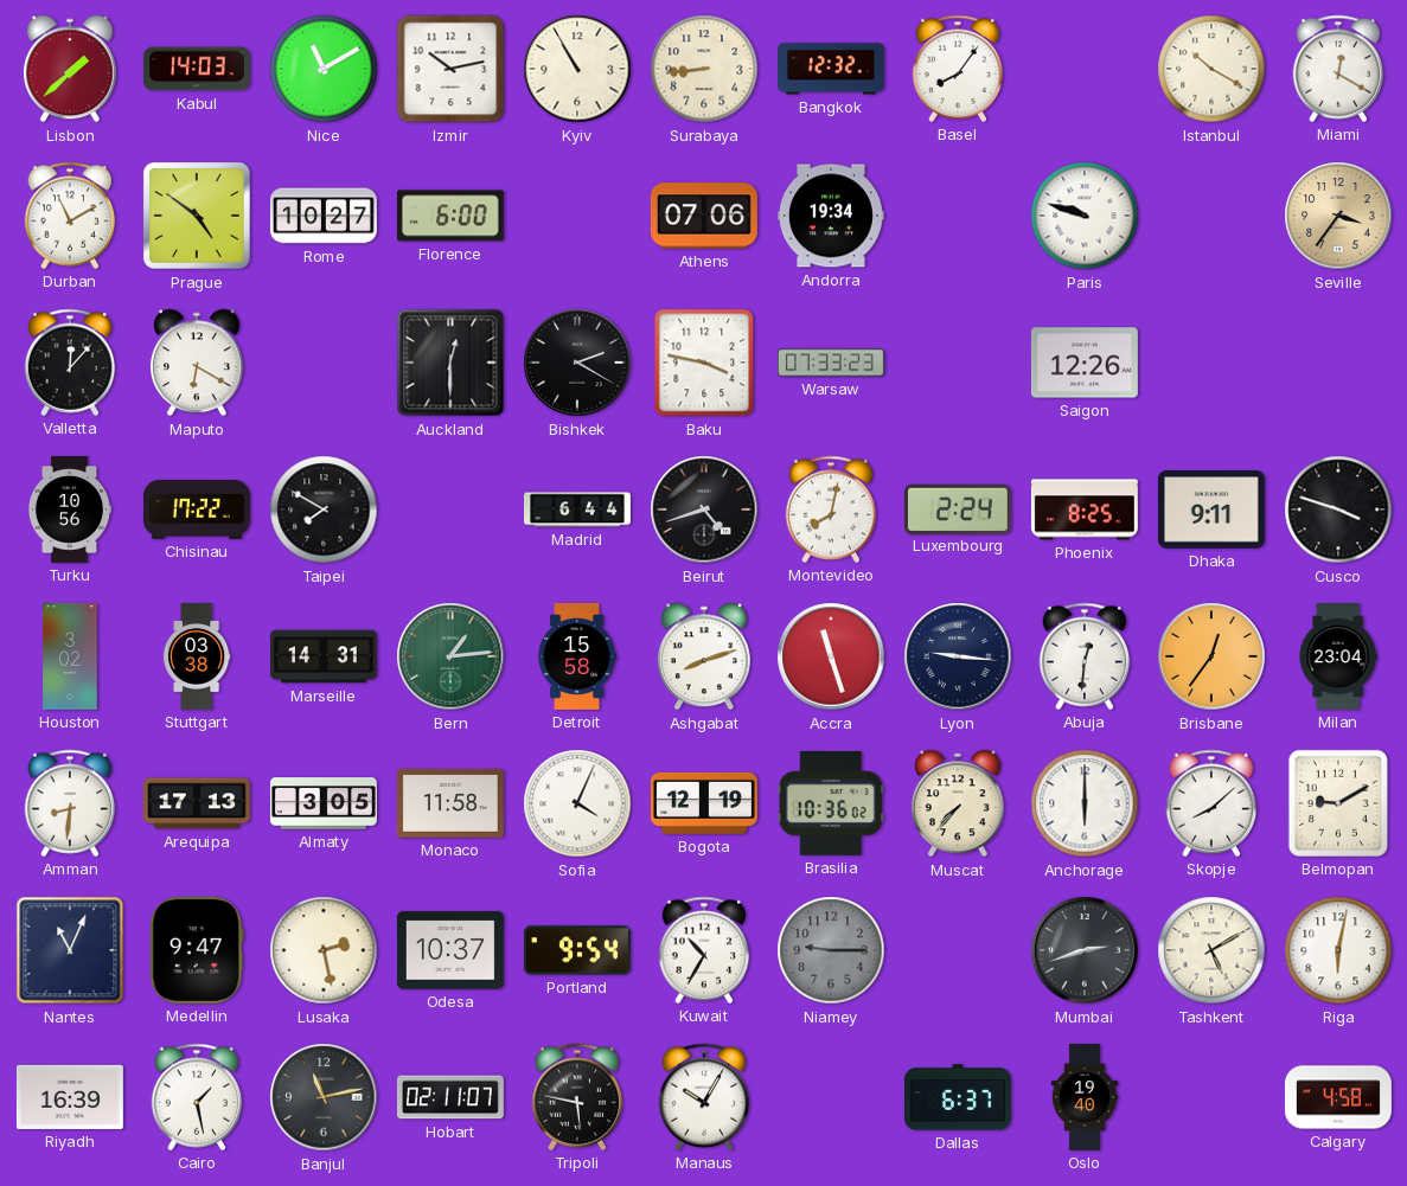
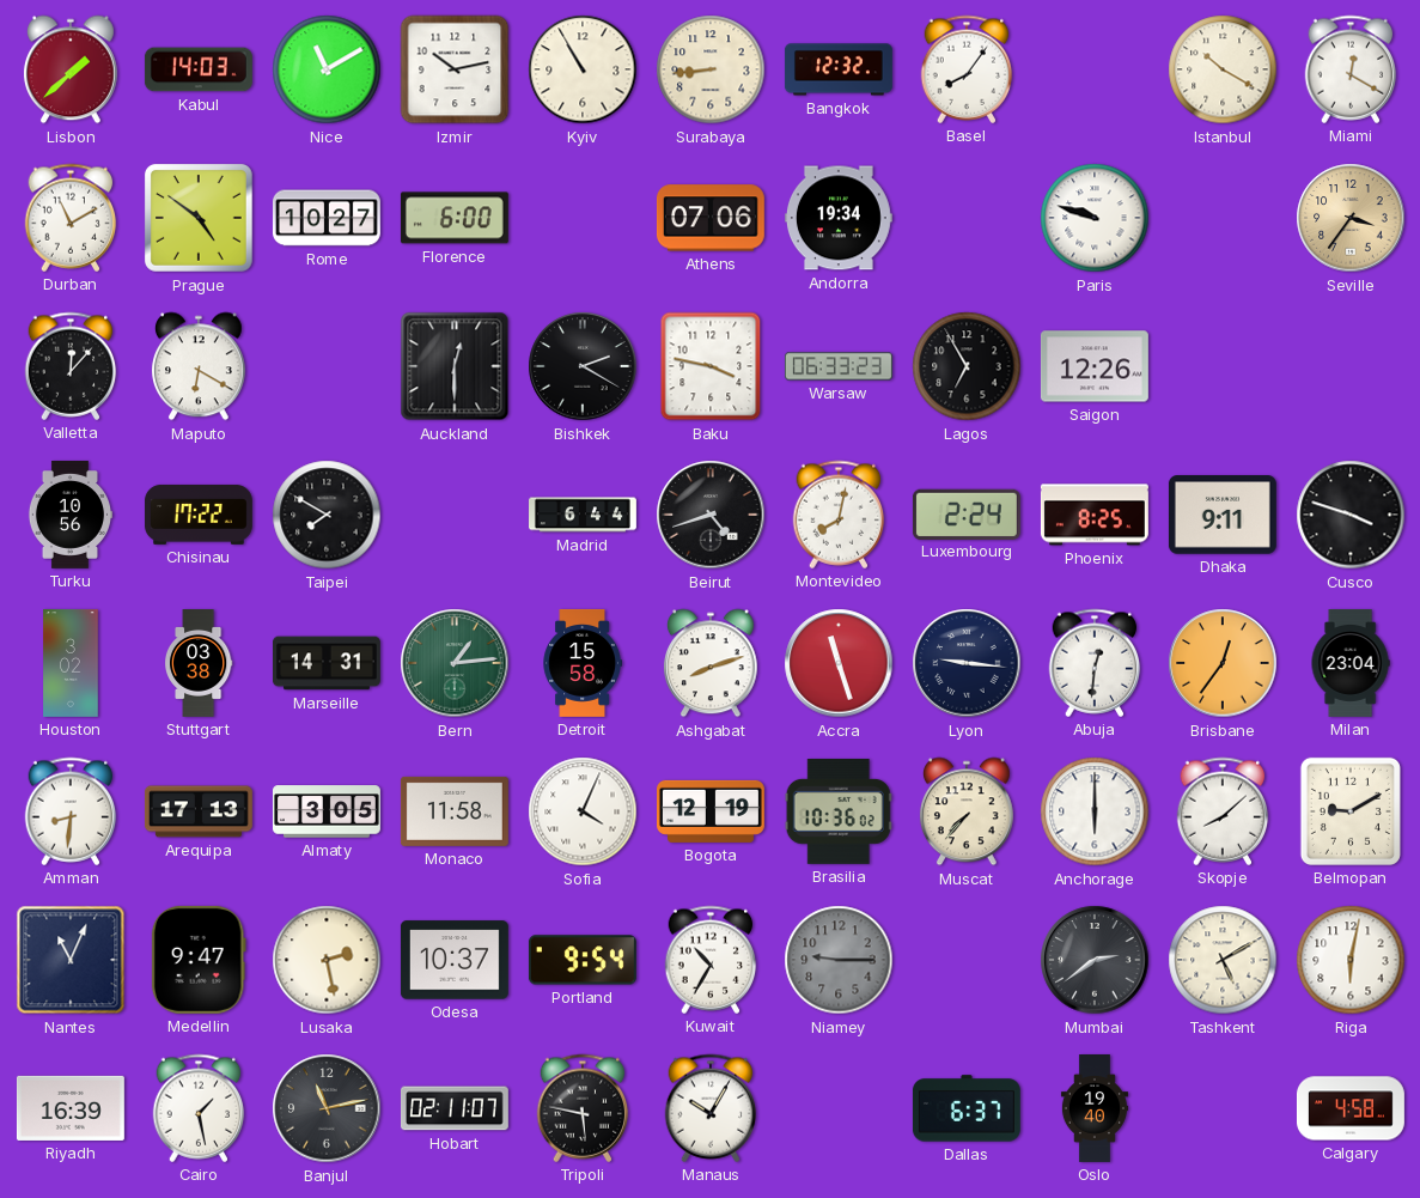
Warsaw: 07:33 -> 06:33
Lagos: none -> 6:55
Mumbai: 2:42 -> 2:39
